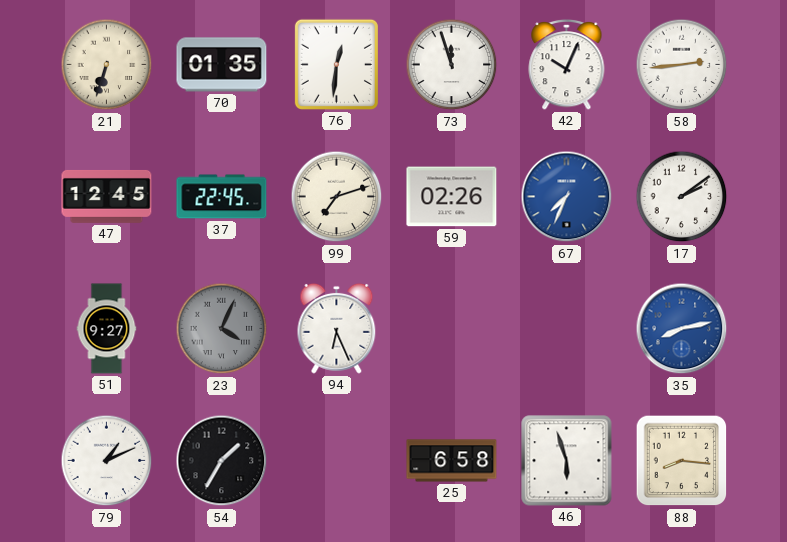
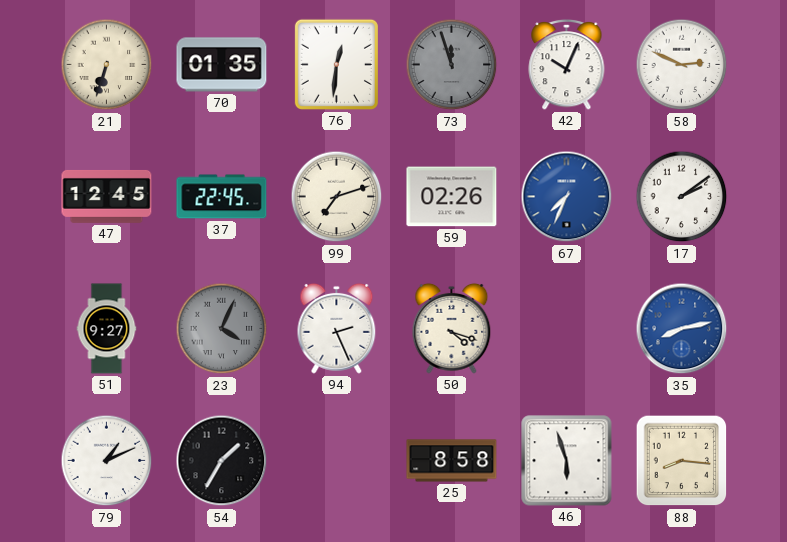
73 dial: white -> grey
58: 2:44 -> 2:49
94: 6:26 -> 2:26
50: none -> 4:18
25: 6:58 -> 8:58
